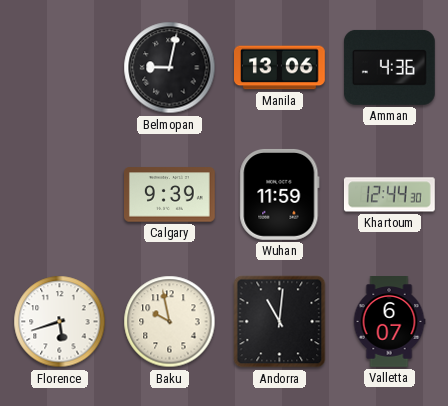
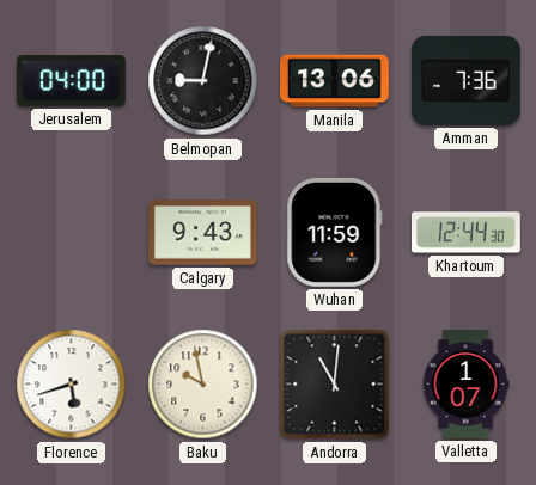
Jerusalem: none -> 04:00
Amman: 4:36 -> 7:36
Calgary: 9:39 -> 9:43
Valletta: 6:07 -> 1:07
